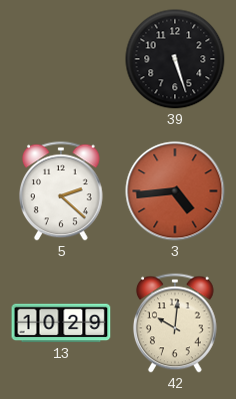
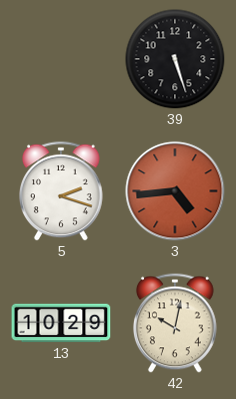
5: 2:22 -> 2:18
42: 10:01 -> 10:02
